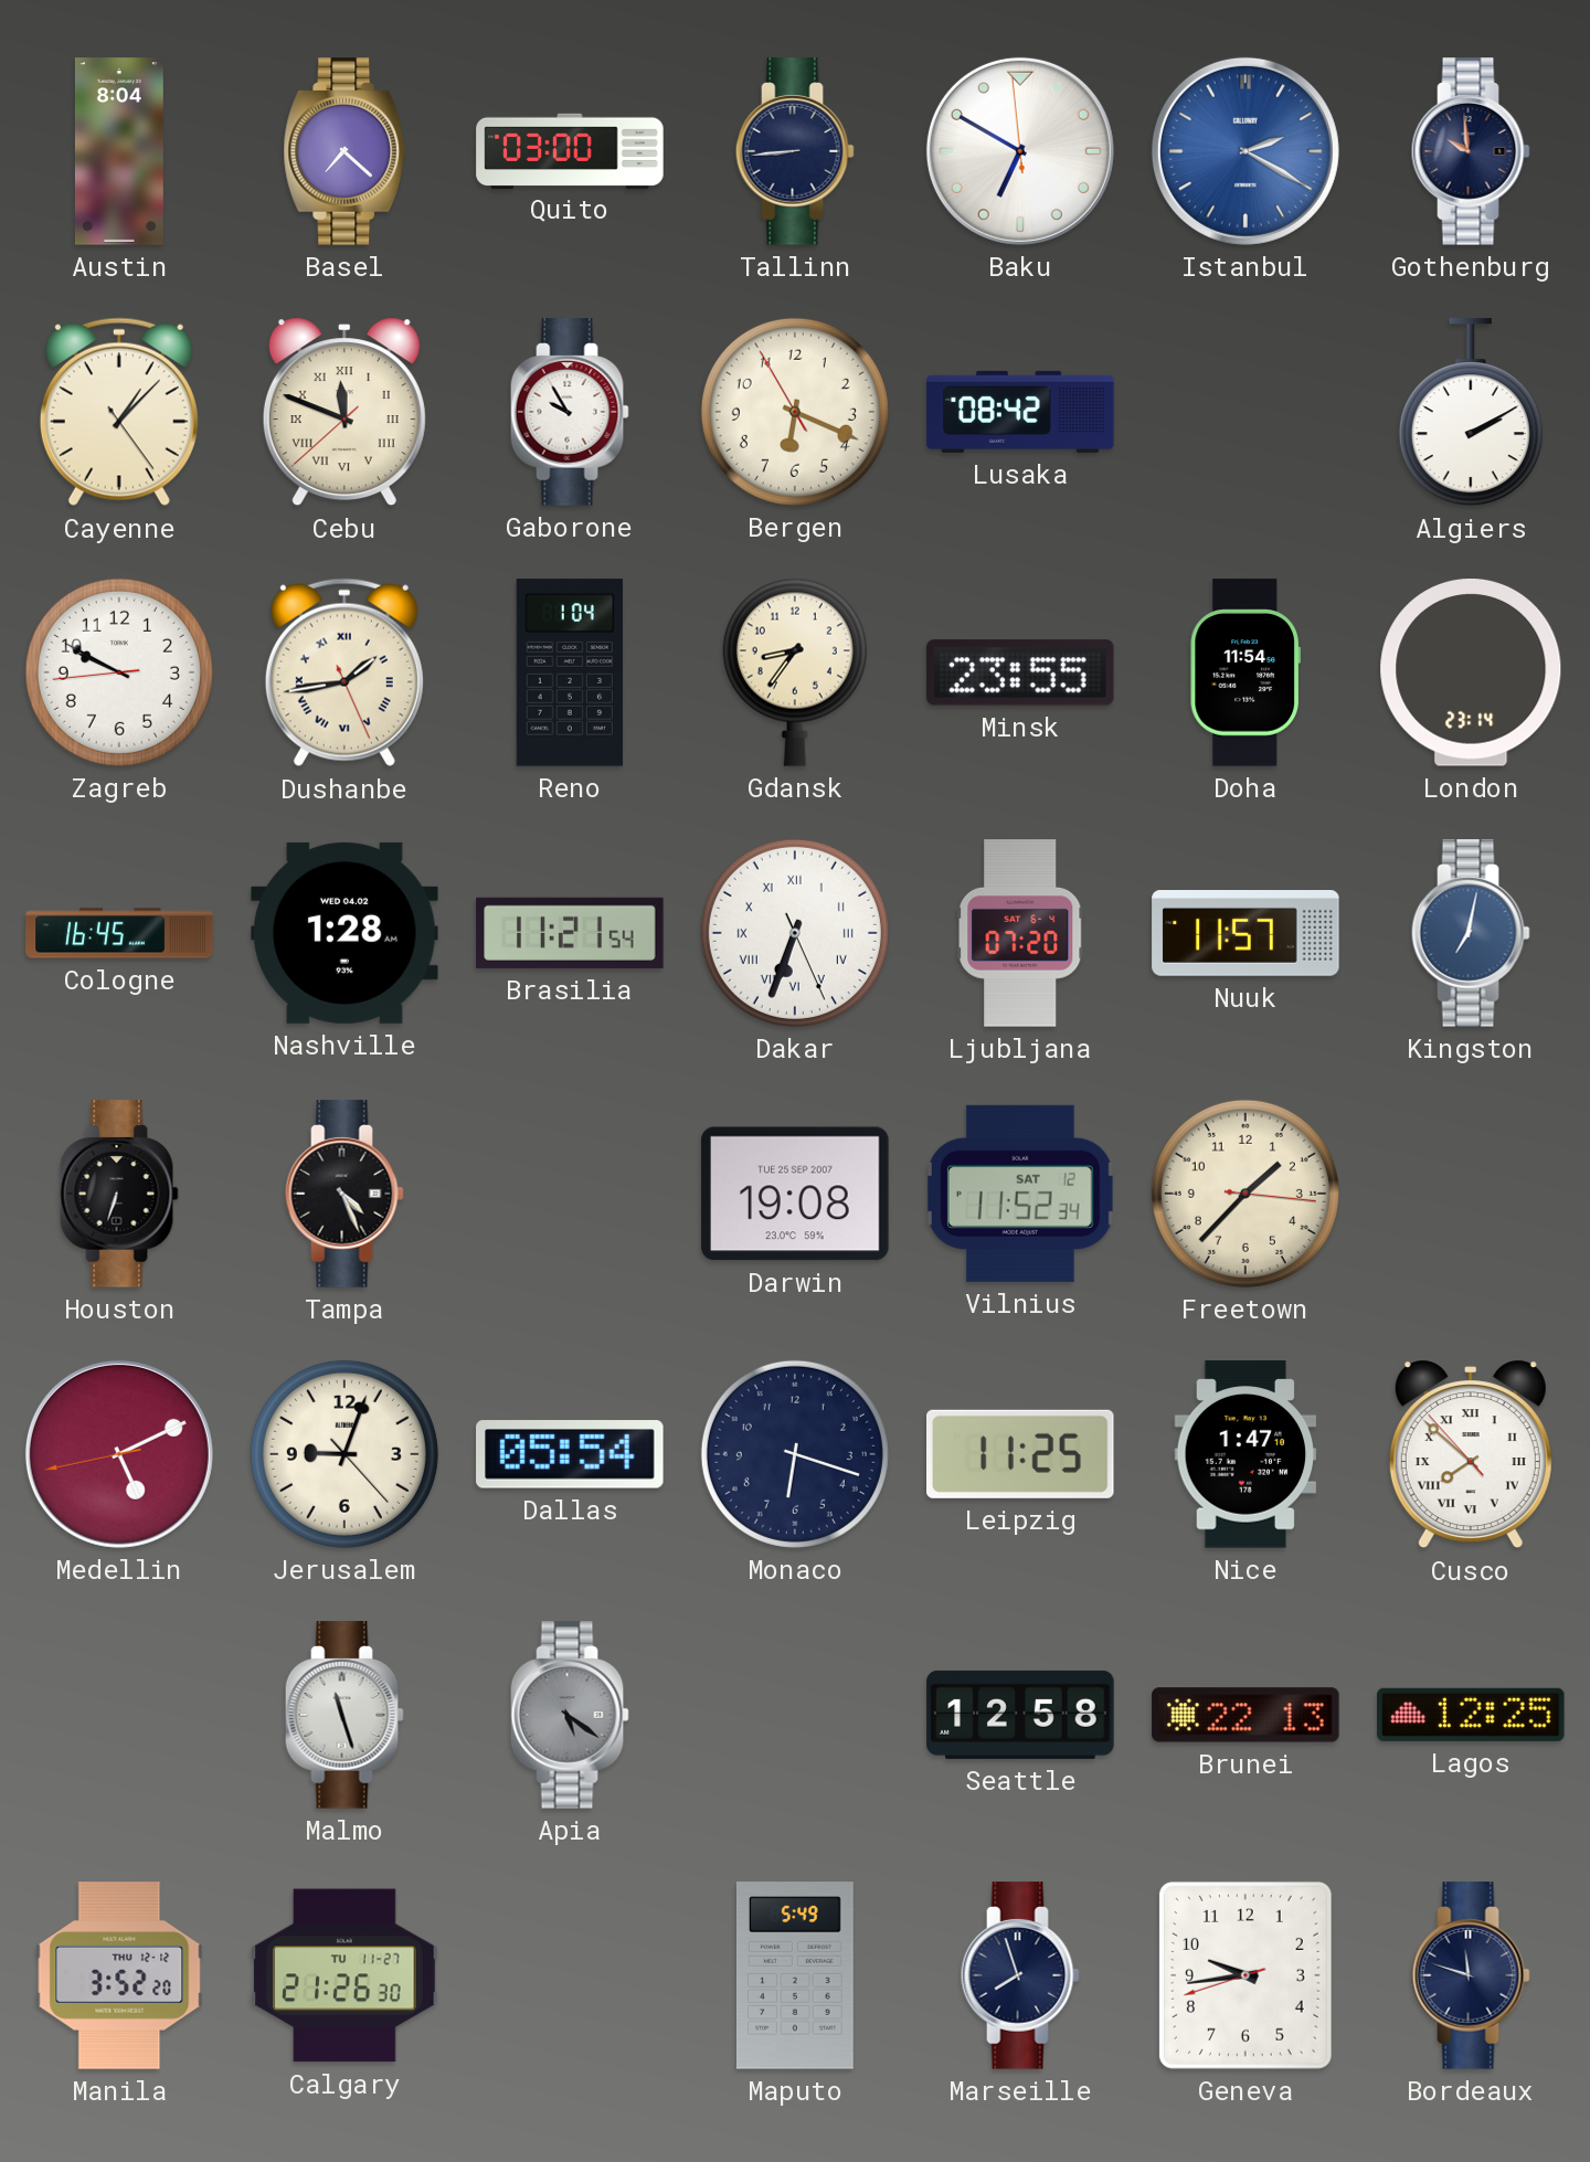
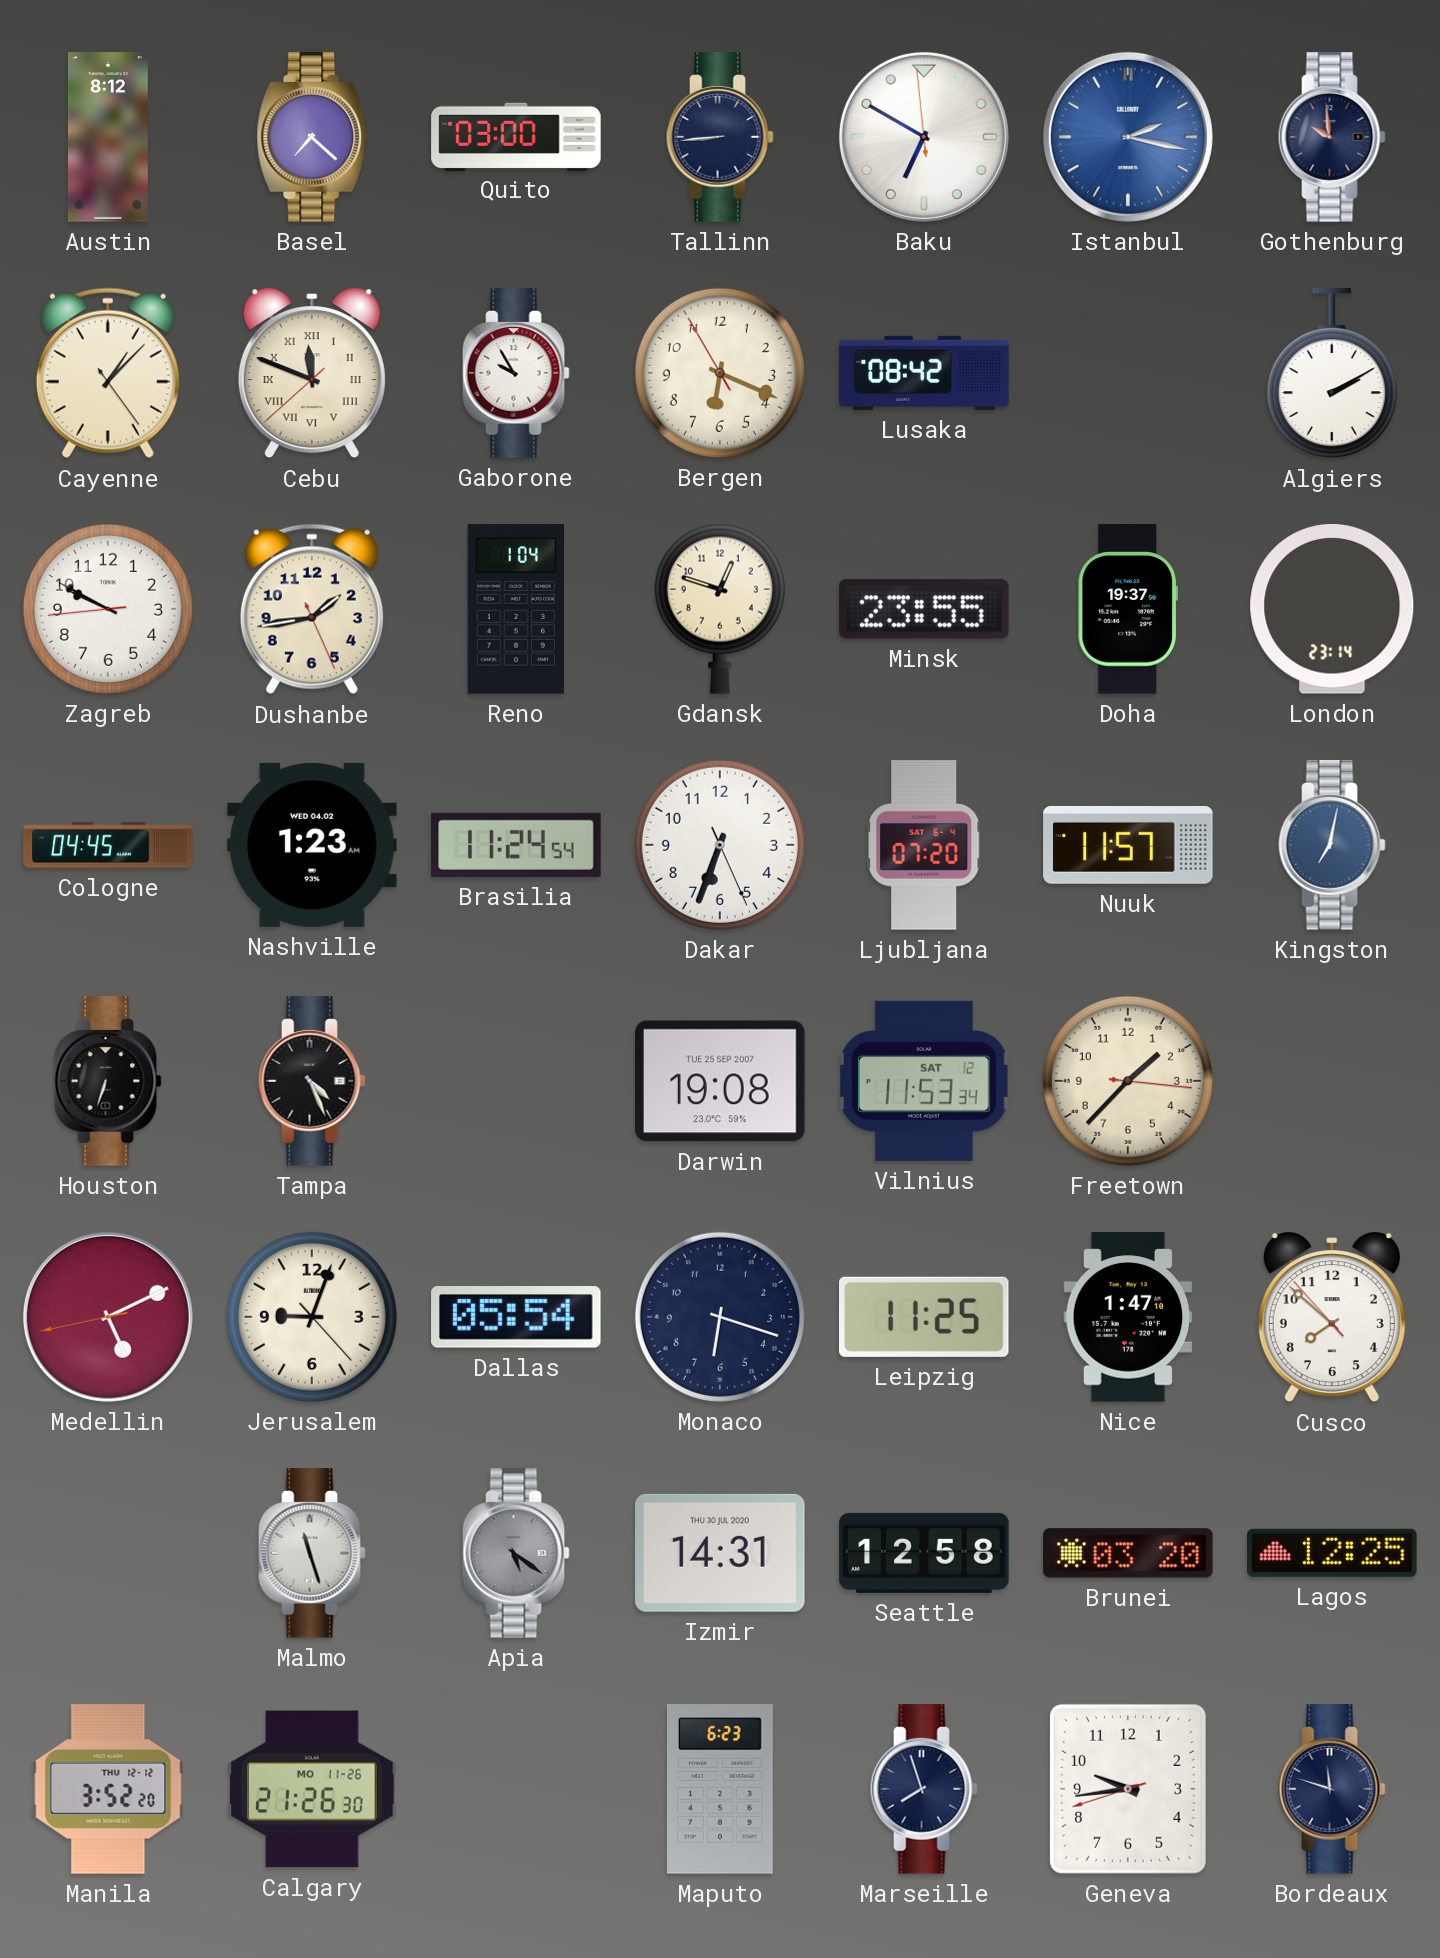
Austin: 8:04 -> 8:12
Istanbul: 2:20 -> 2:17
Dushanbe numerals: Roman -> Arabic
Gdansk: 8:36 -> 12:48
Doha: 11:54 -> 19:37
Cologne: 16:45 -> 04:45
Nashville: 1:28 -> 1:23
Brasilia: 11:21 -> 11:24
Dakar numerals: Roman -> Arabic
Vilnius: 11:52 -> 11:53
Cusco numerals: Roman -> Arabic
Izmir: none -> 14:31
Brunei: 22:13 -> 03:20
Calgary date: TU 11-27 -> MO 11-26
Maputo: 5:49 -> 6:23
